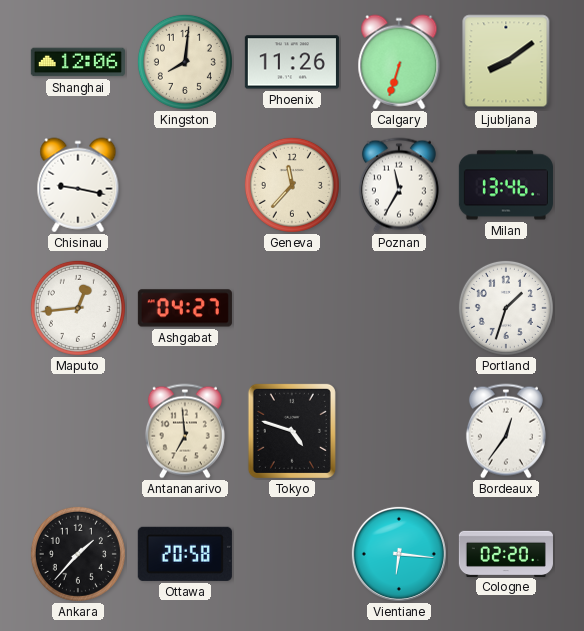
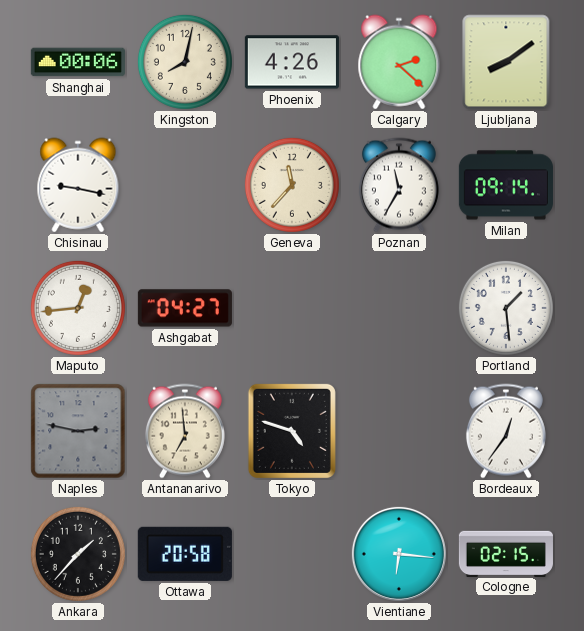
Shanghai: 12:06 -> 00:06
Kingston: 8:01 -> 8:02
Phoenix: 11:26 -> 4:26
Calgary: 6:33 -> 2:22
Milan: 13:46 -> 09:14
Portland: 1:33 -> 1:29
Naples: none -> 2:47
Cologne: 02:20 -> 02:15
